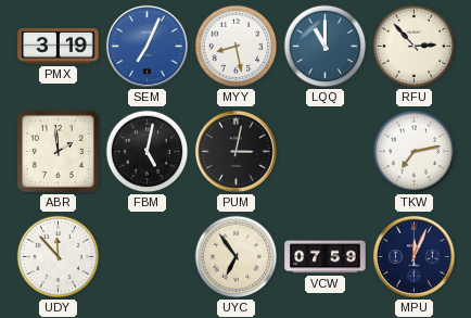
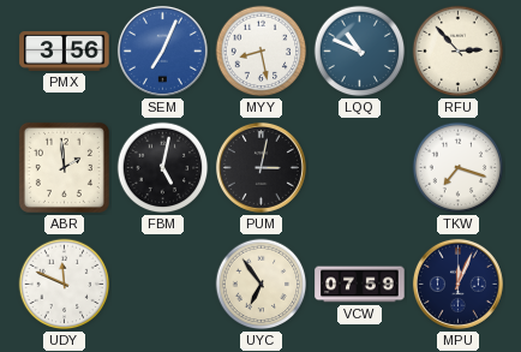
PMX: 3:19 -> 3:56
LQQ: 11:00 -> 10:49
TKW: 7:13 -> 7:18
UDY: 11:53 -> 11:49
